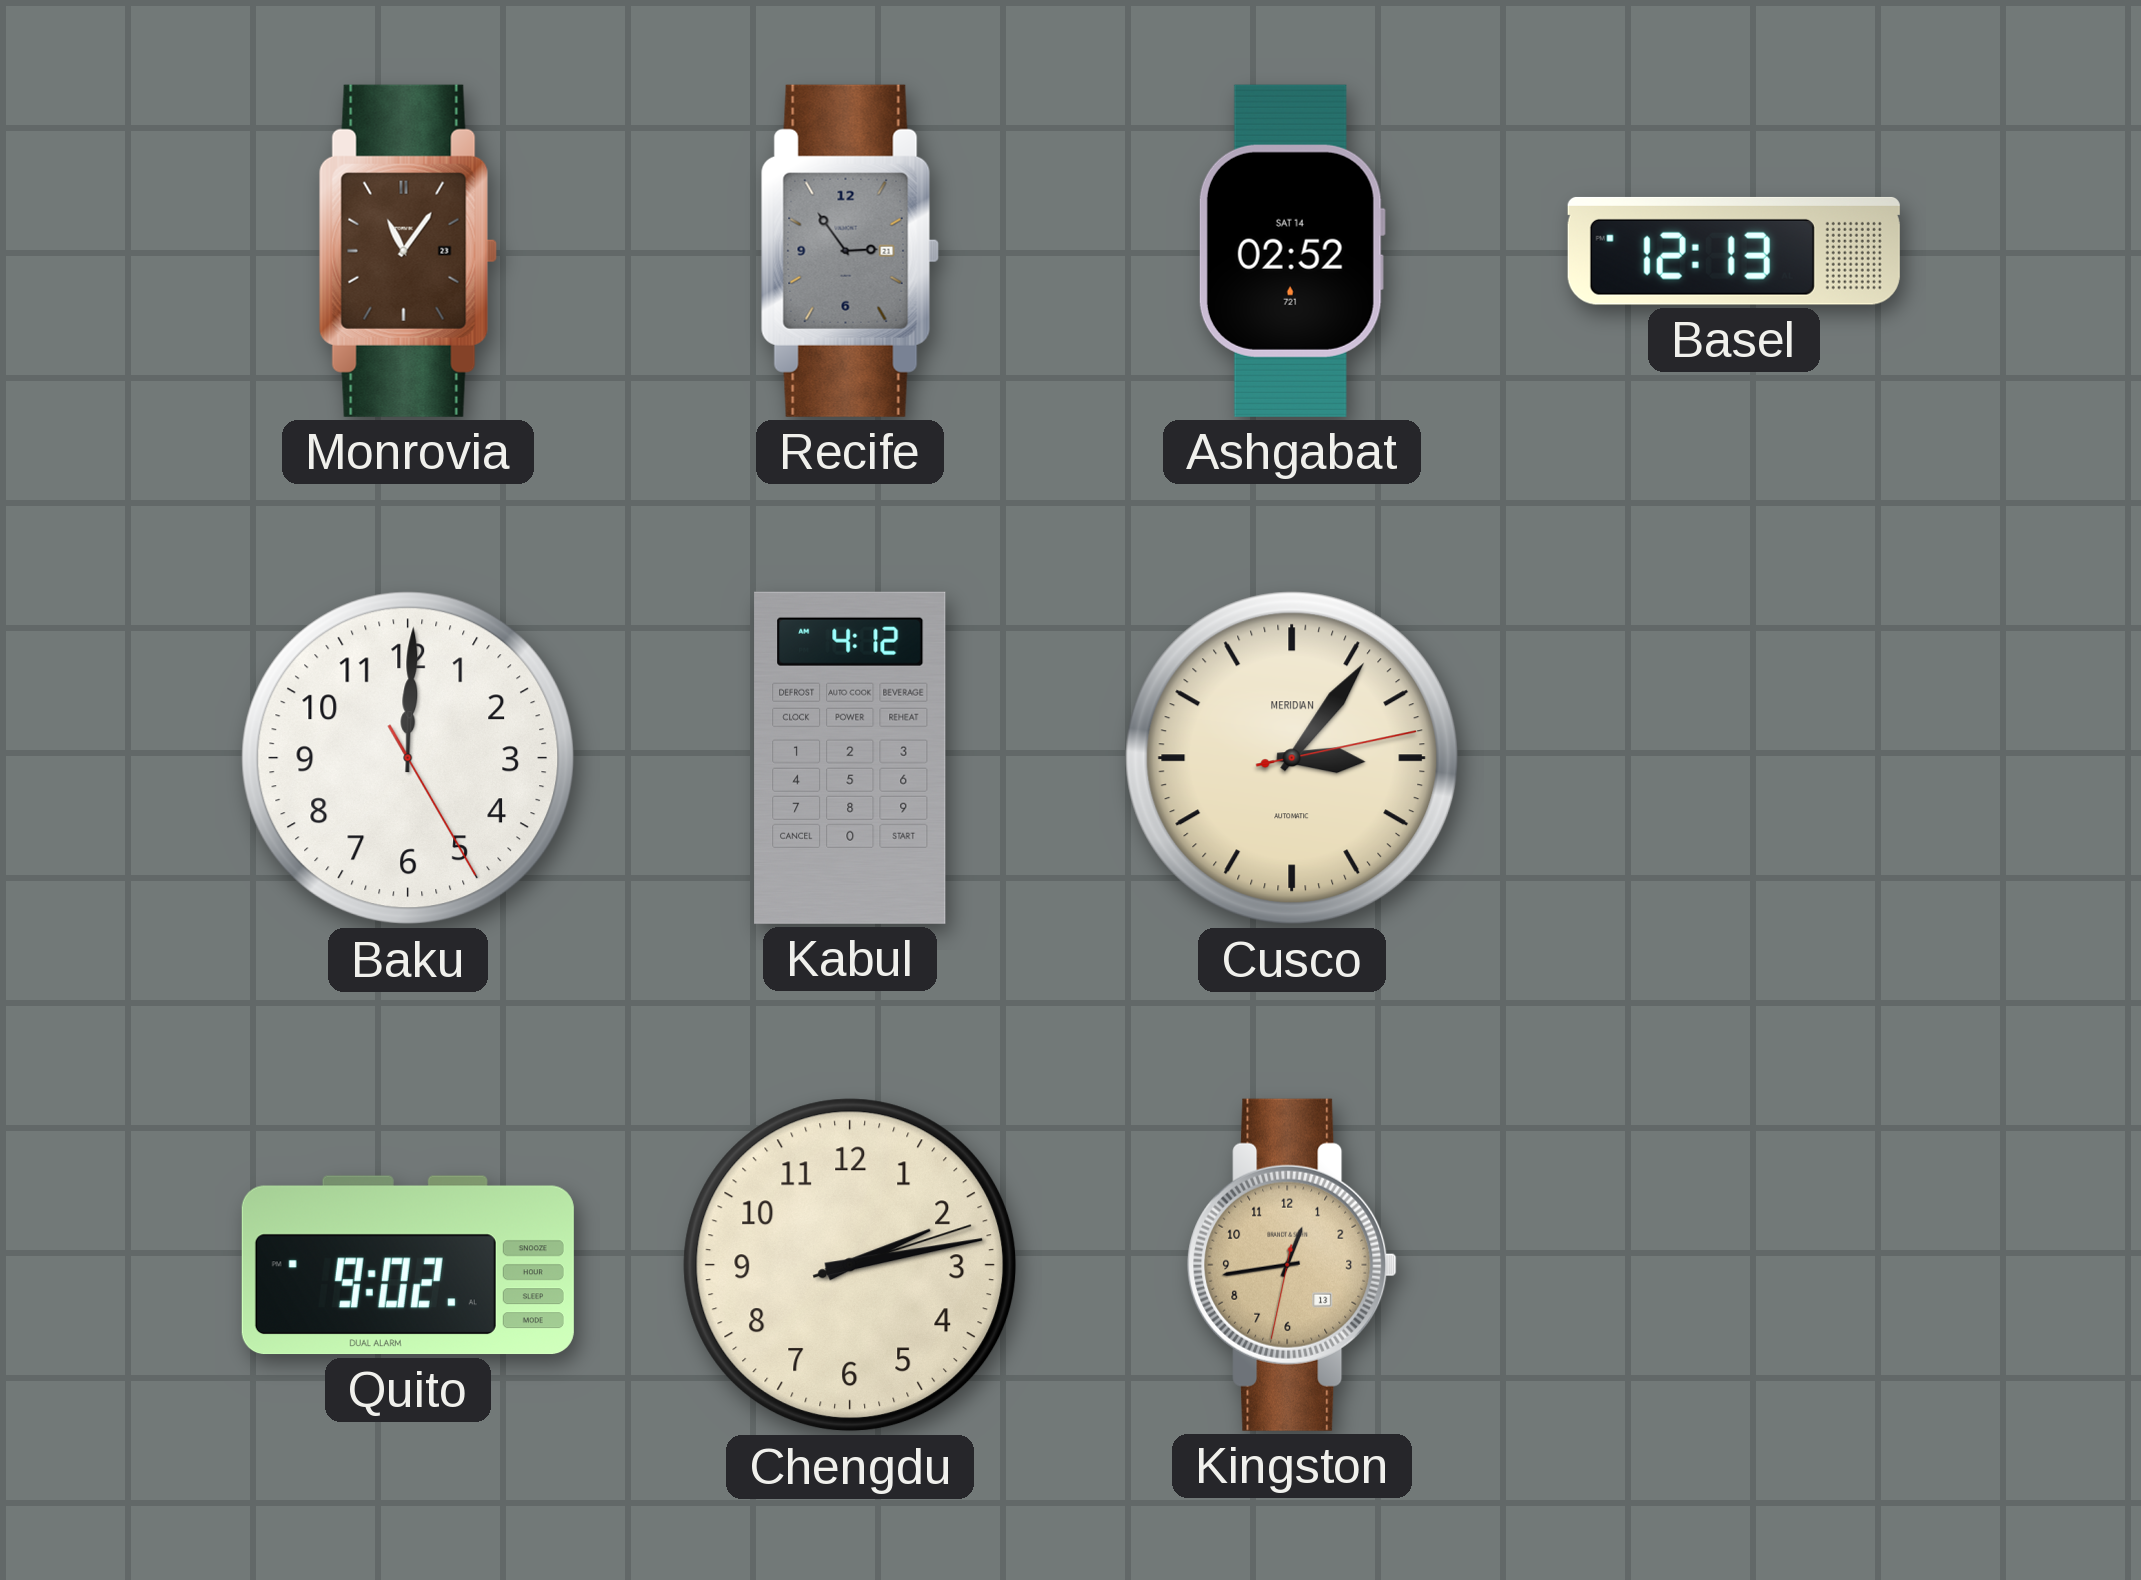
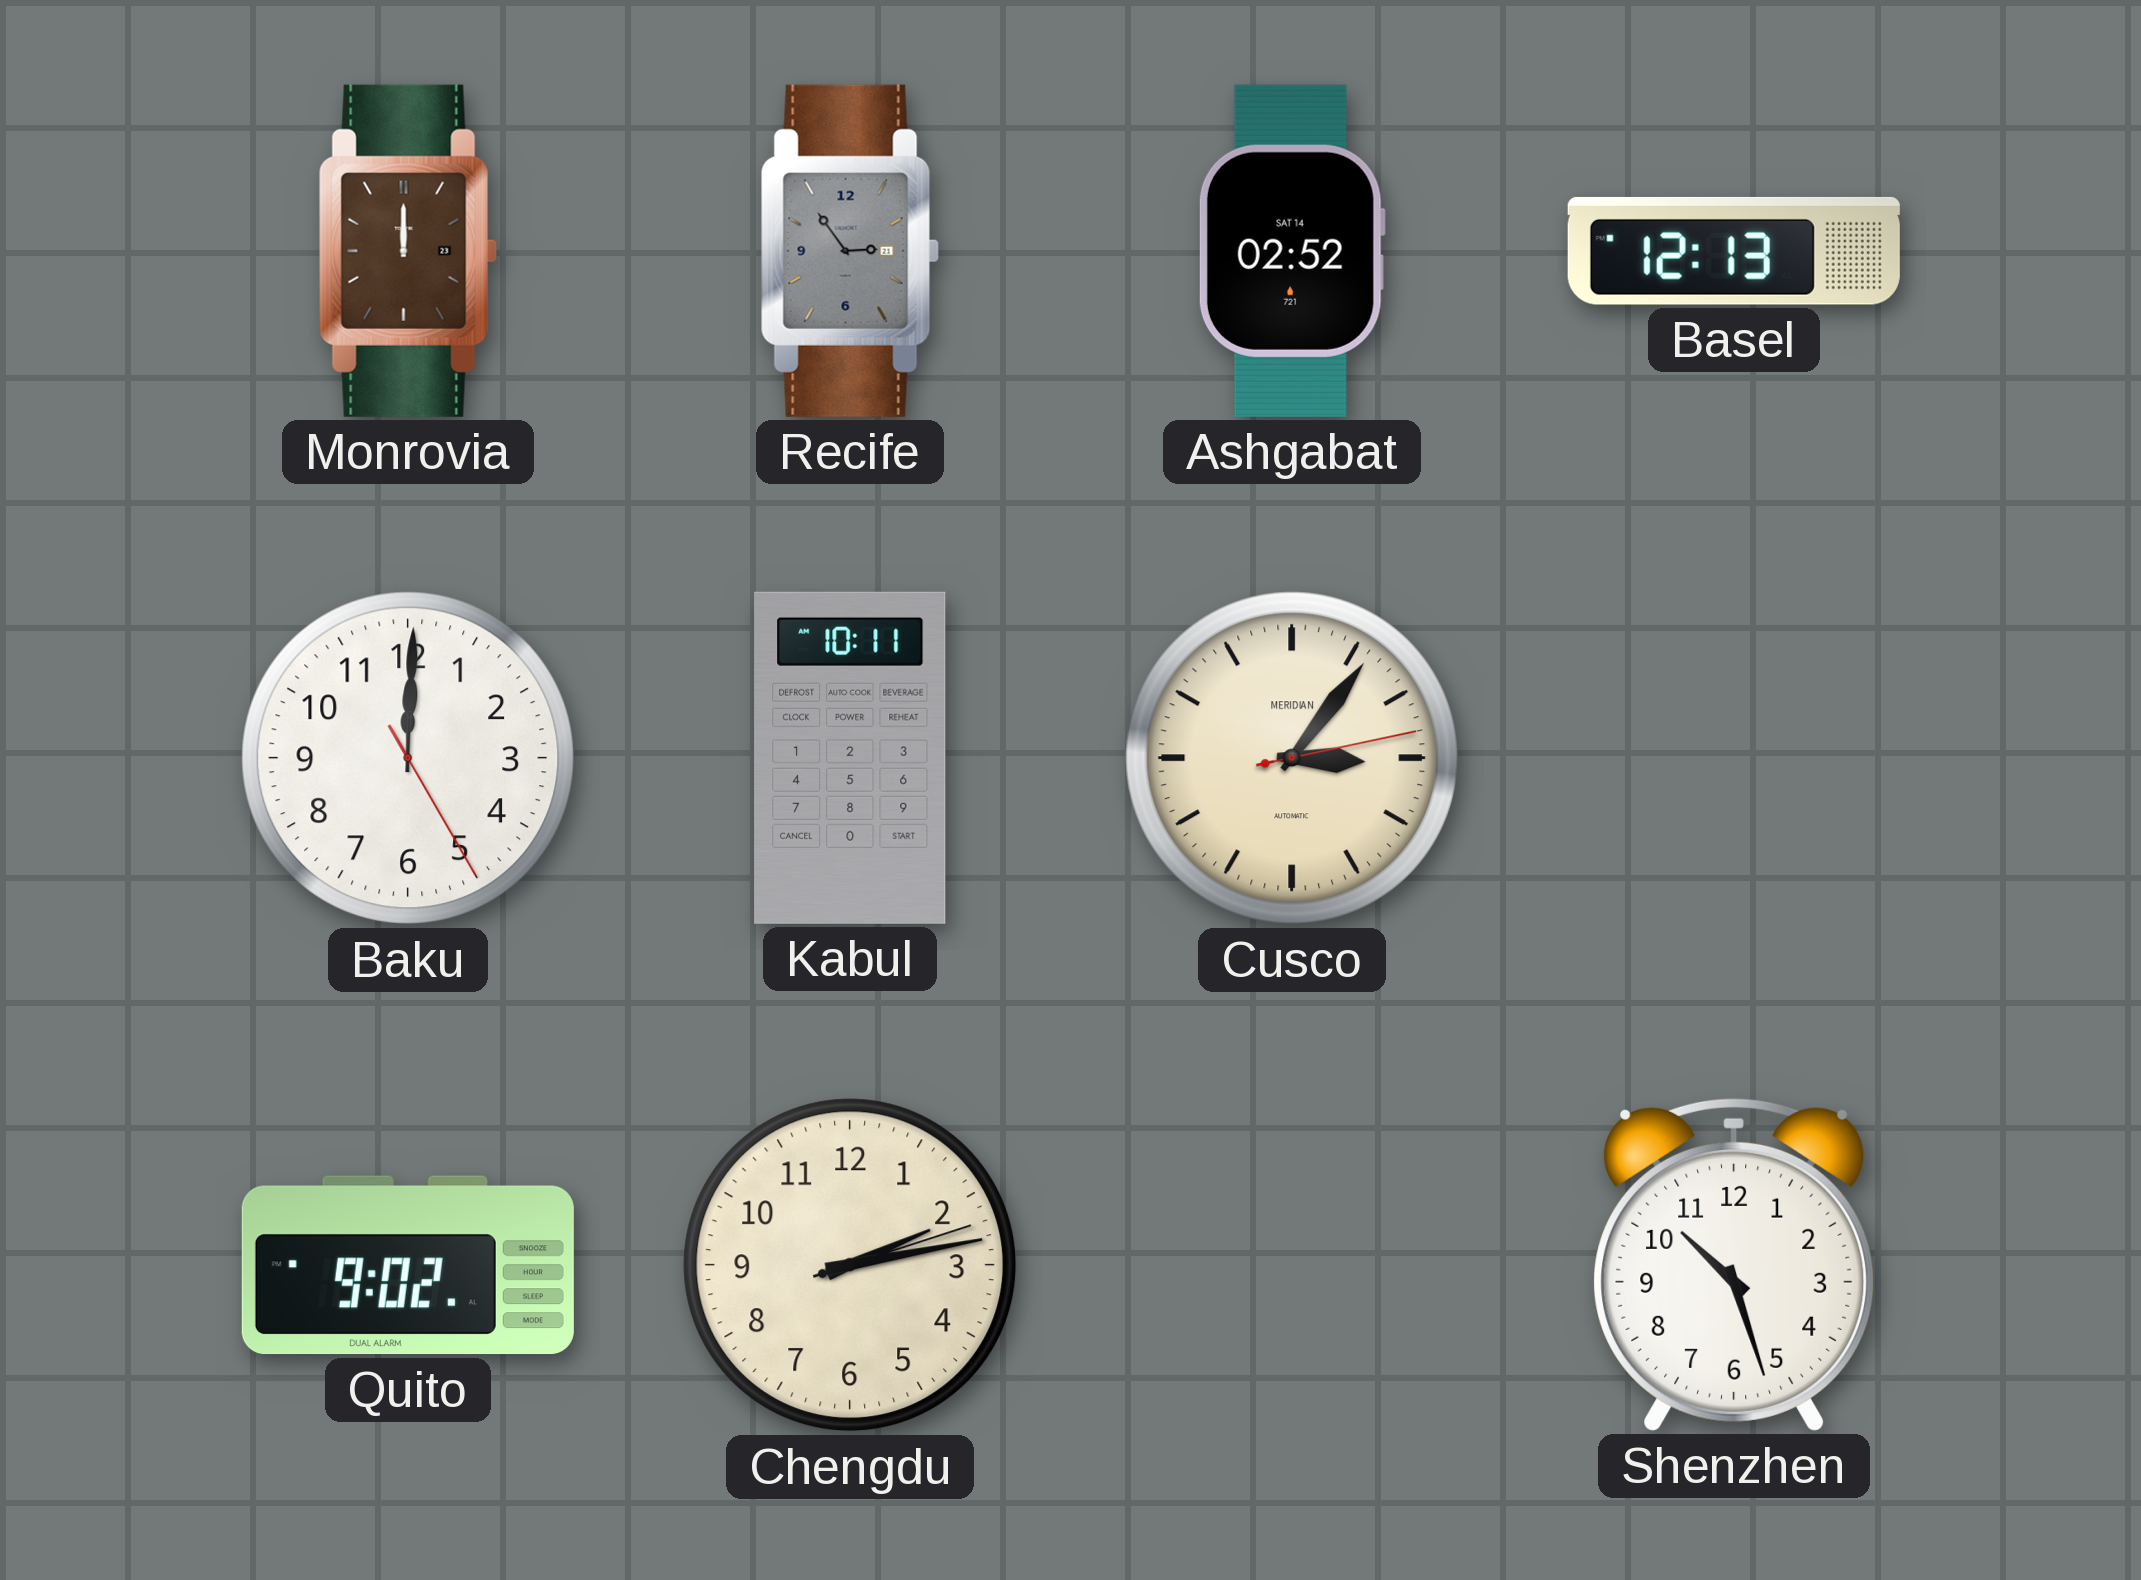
Monrovia: 11:06 -> 12:00
Kabul: 4:12 -> 10:11
Kingston: 12:43 -> none
Shenzhen: none -> 10:27
